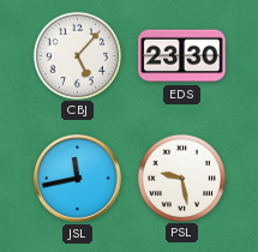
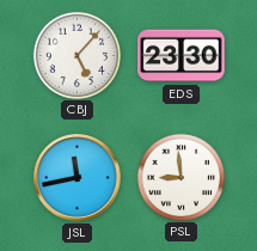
PSL: 9:28 -> 8:59
